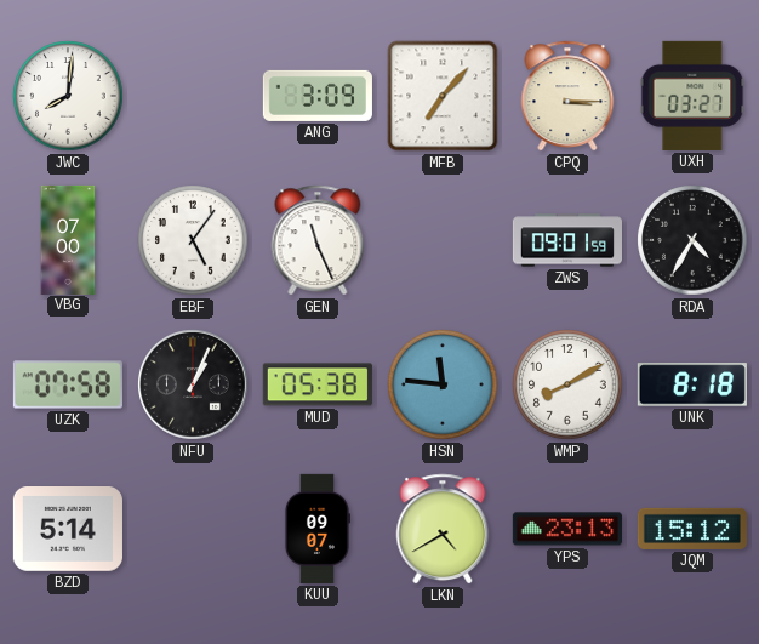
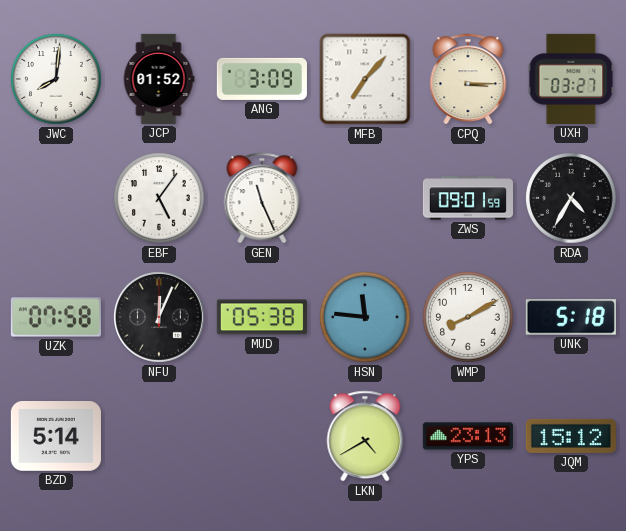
JCP: none -> 01:52
VBG: 07:00 -> none
NFU: 1:04 -> 12:04
UNK: 8:18 -> 5:18
KUU: 09:07 -> none
